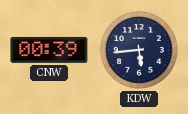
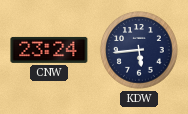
CNW: 00:39 -> 23:24
